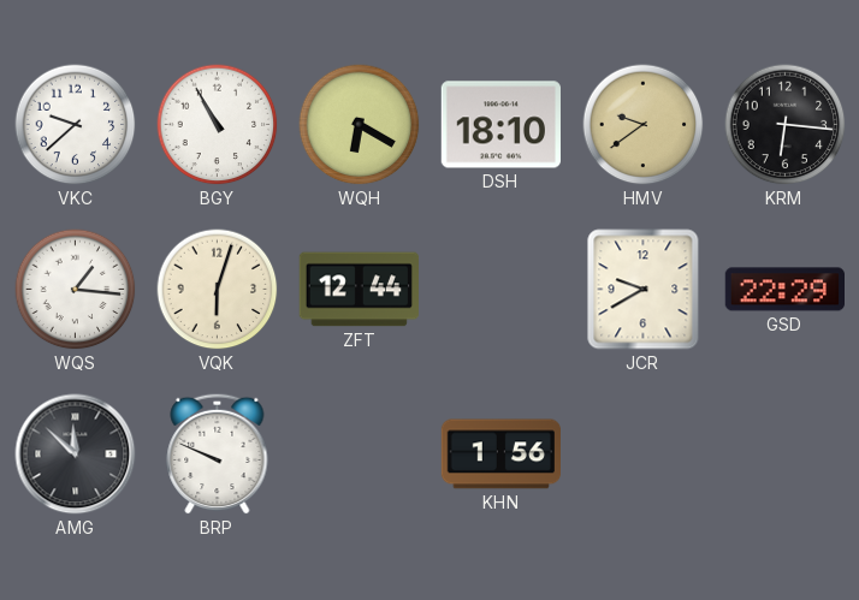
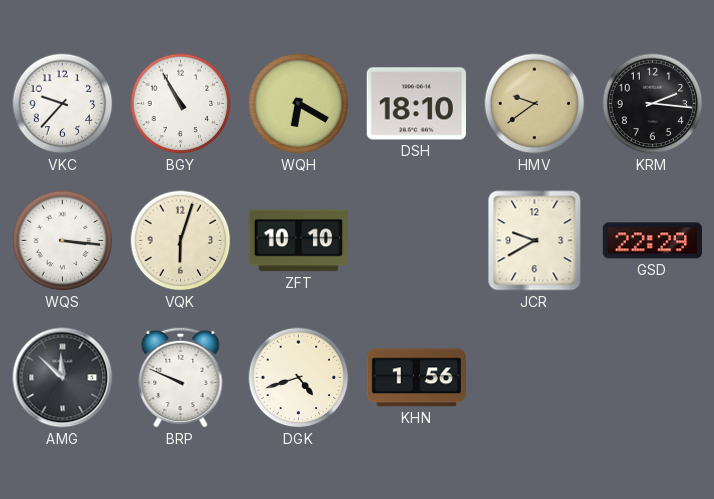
VKC: 9:38 -> 9:37
KRM: 6:16 -> 2:16
WQS: 1:16 -> 3:16
ZFT: 12:44 -> 10:10
DGK: none -> 4:42
